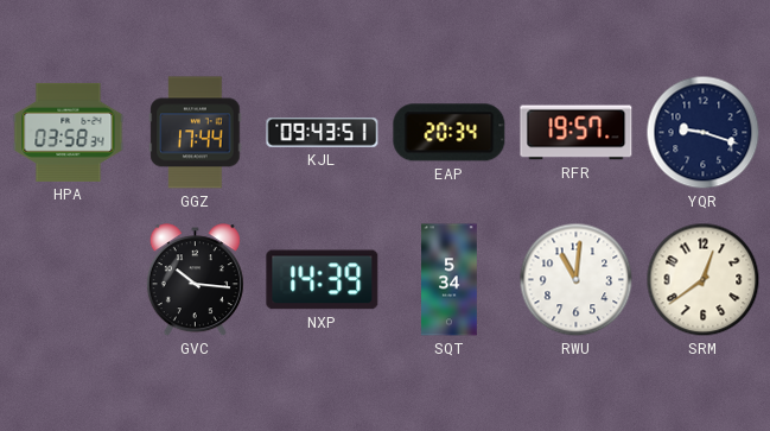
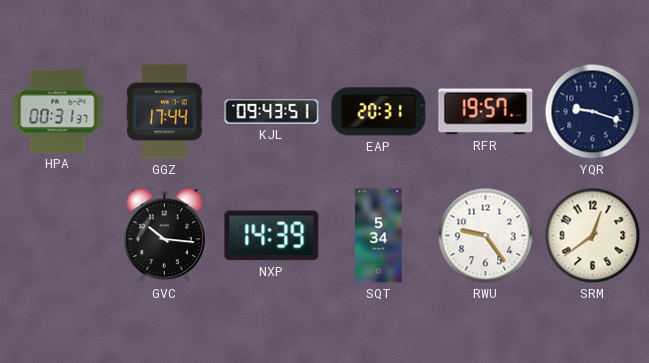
HPA: 03:58 -> 00:31
EAP: 20:34 -> 20:31
RWU: 11:01 -> 9:24
